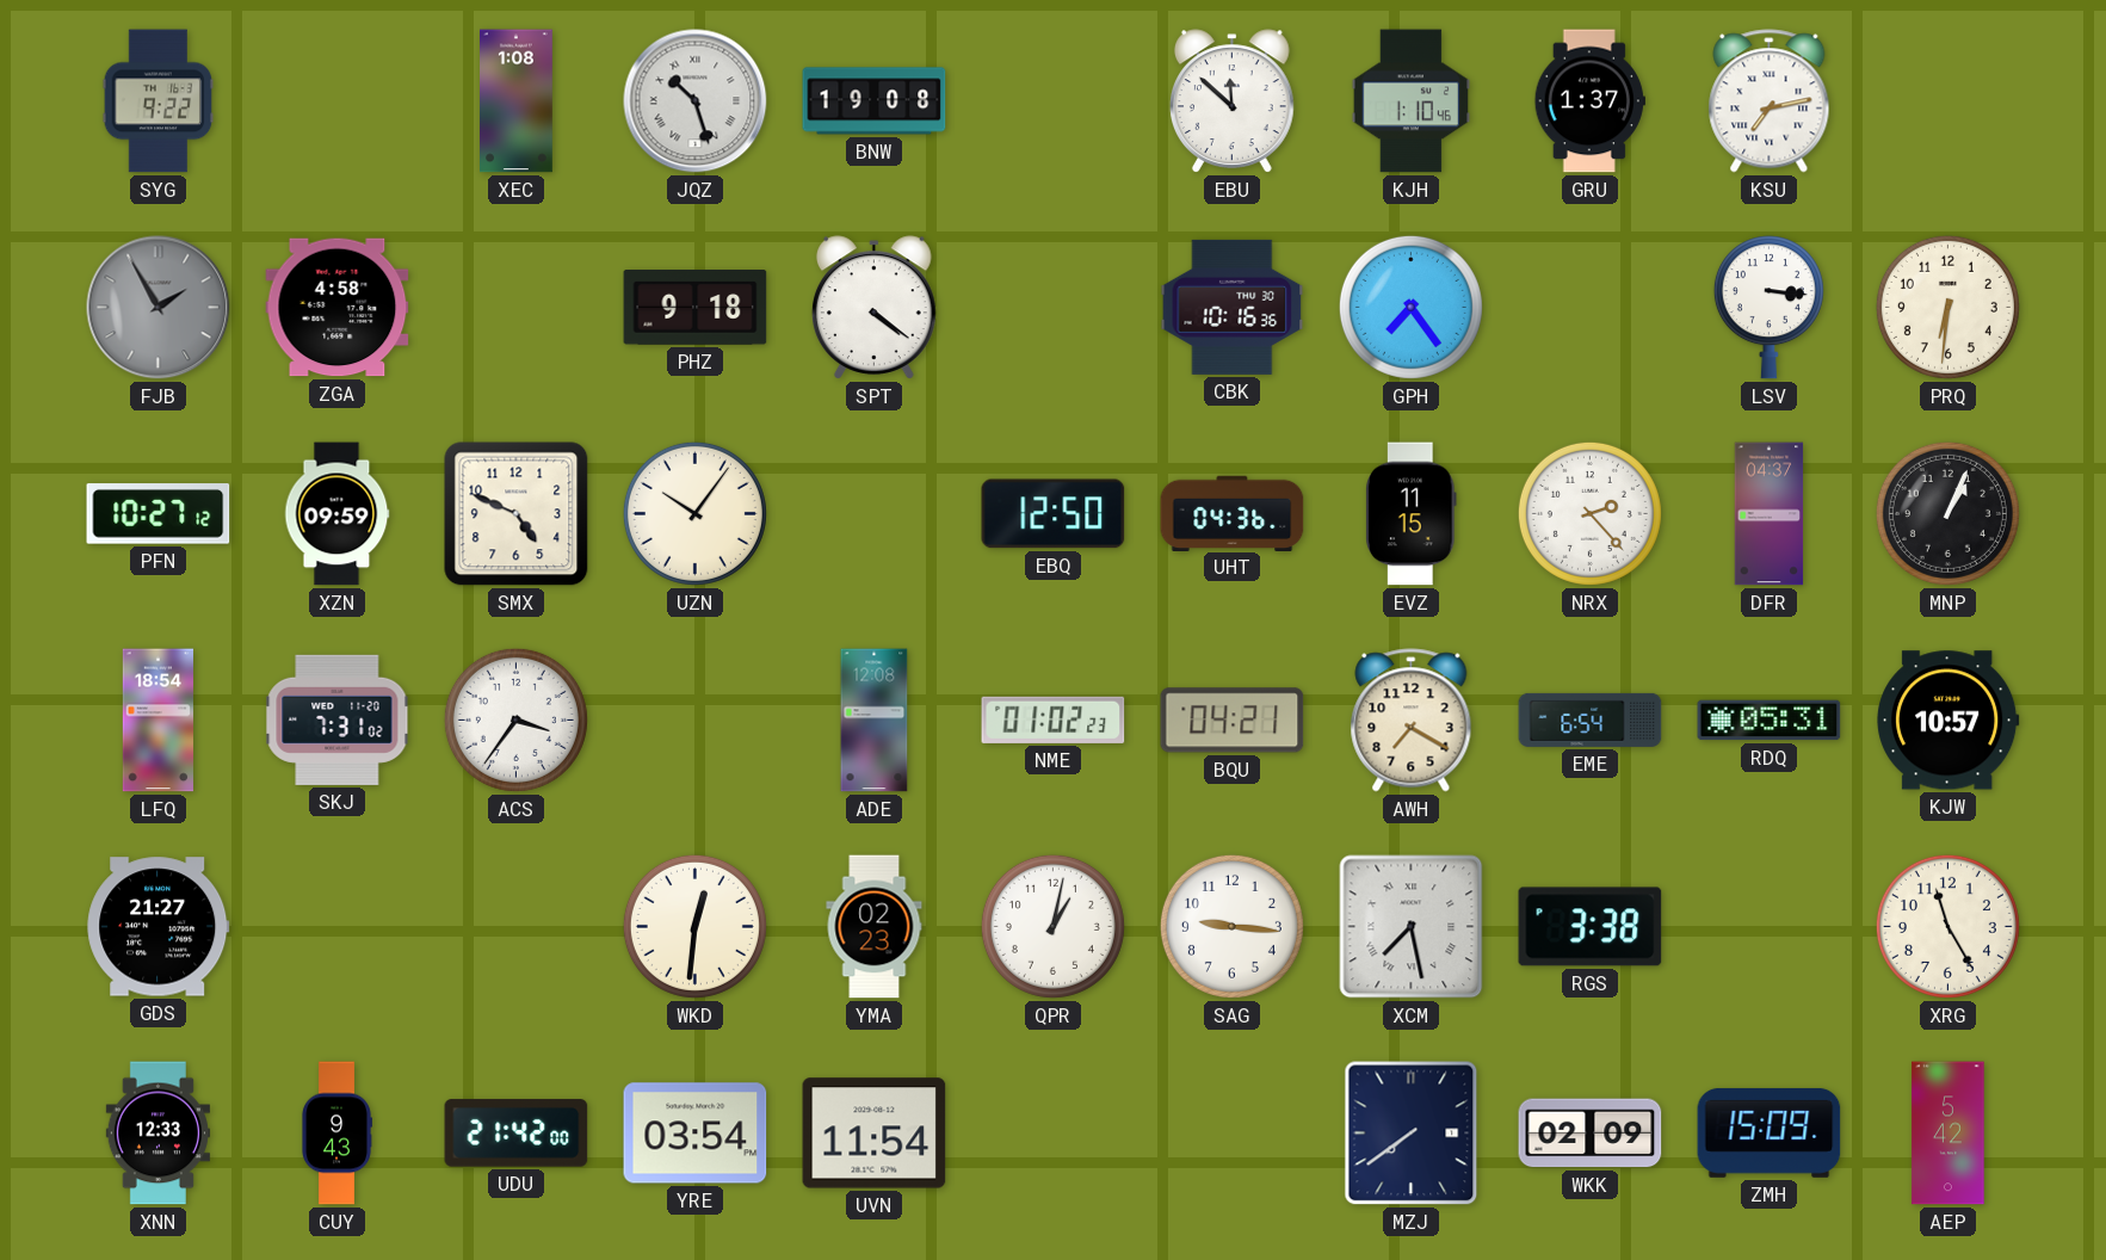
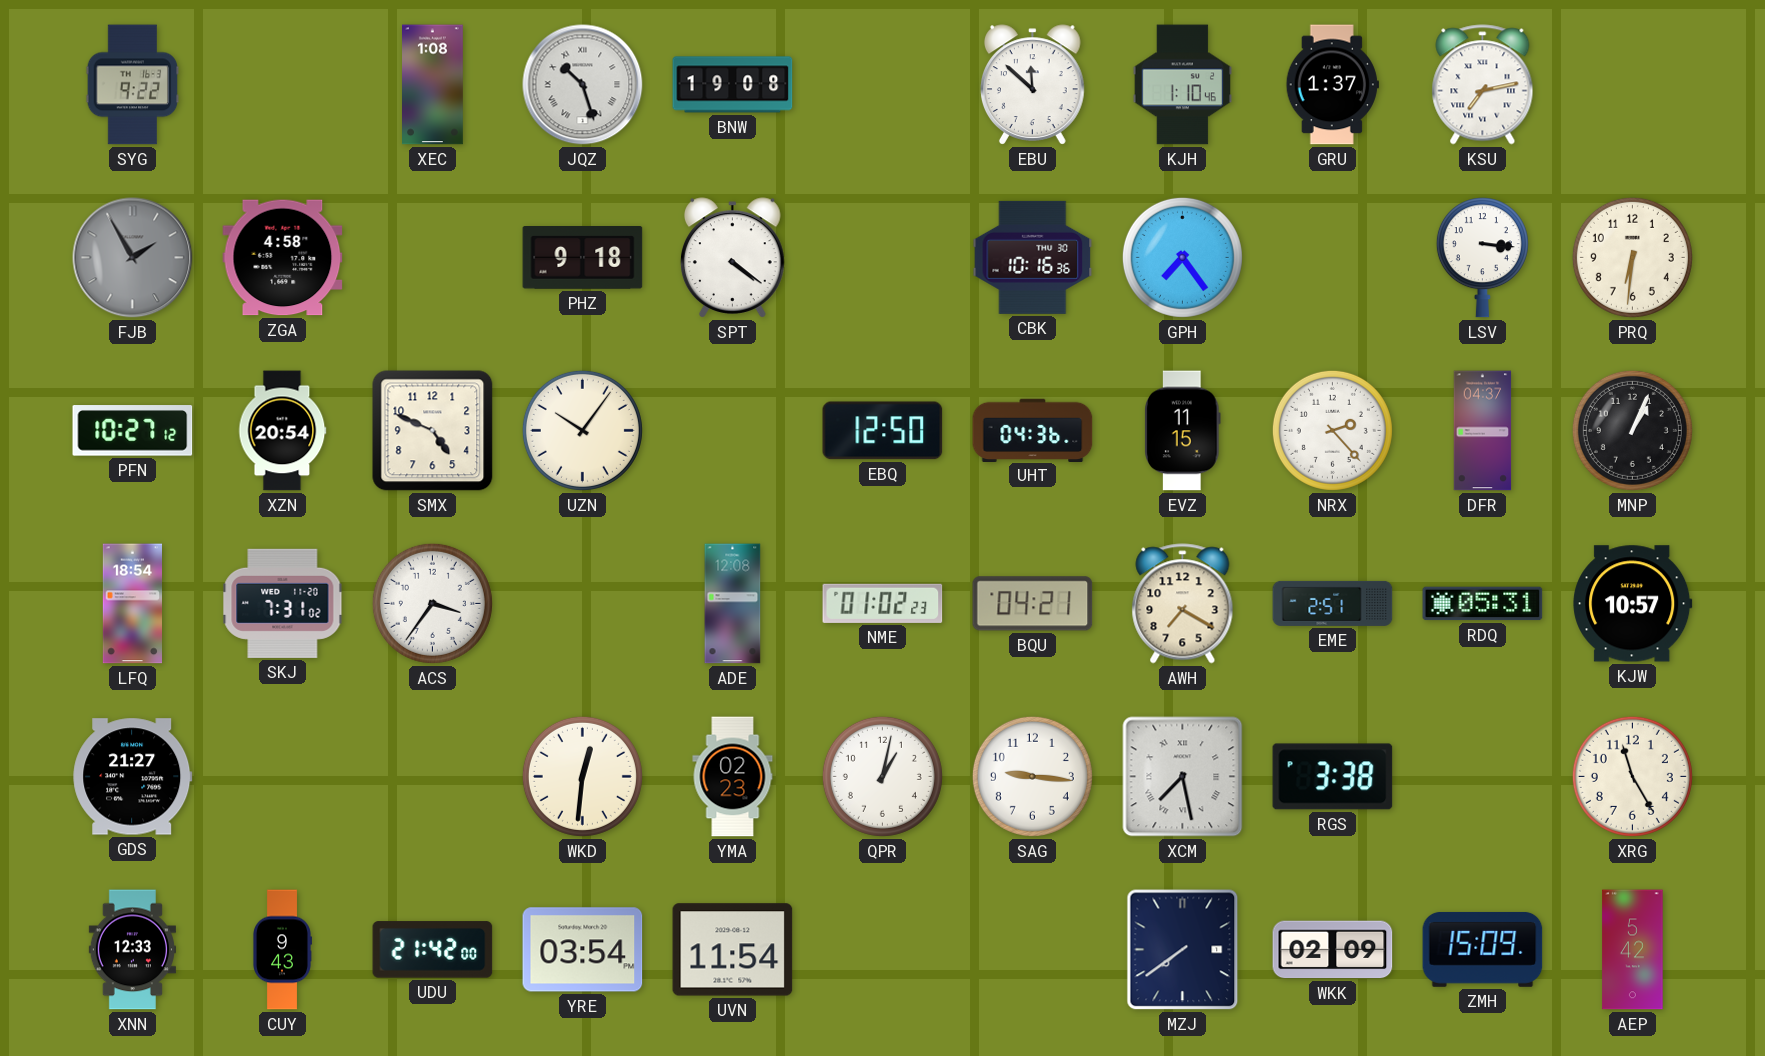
XZN: 09:59 -> 20:54
EME: 6:54 -> 2:51
